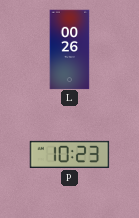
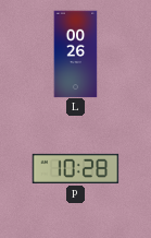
P: 10:23 -> 10:28
